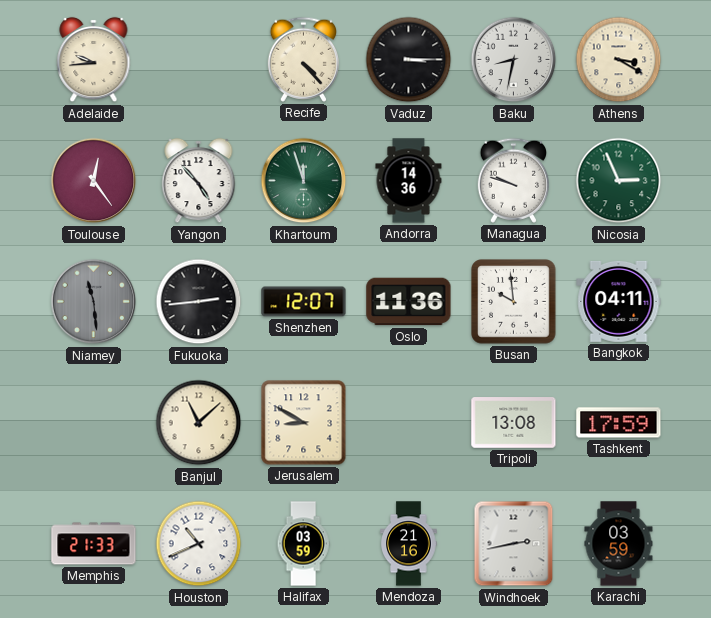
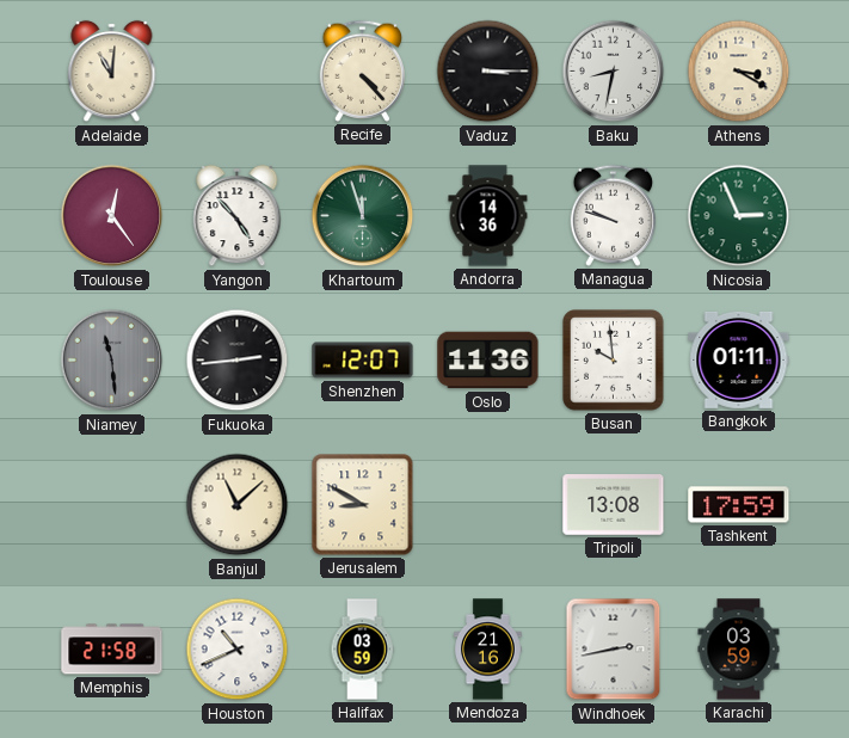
Adelaide: 9:44 -> 11:01
Bangkok: 04:11 -> 01:11
Memphis: 21:33 -> 21:58
